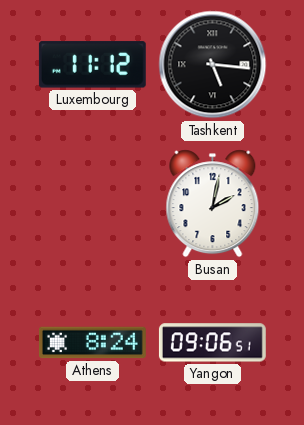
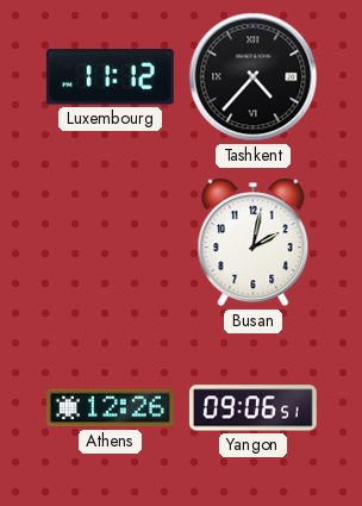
Tashkent: 5:16 -> 4:37
Athens: 8:24 -> 12:26
